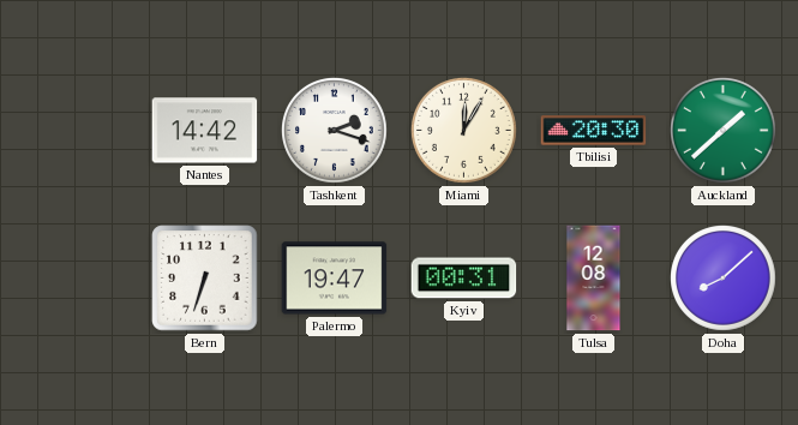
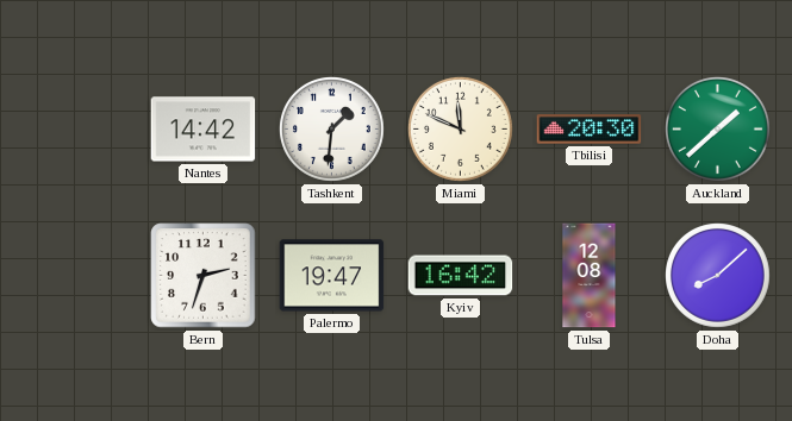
Tashkent: 2:18 -> 1:31
Miami: 12:05 -> 11:49
Bern: 6:33 -> 2:33
Kyiv: 00:31 -> 16:42
